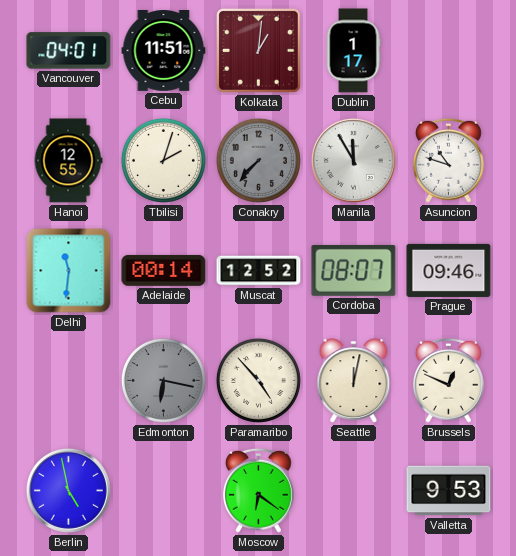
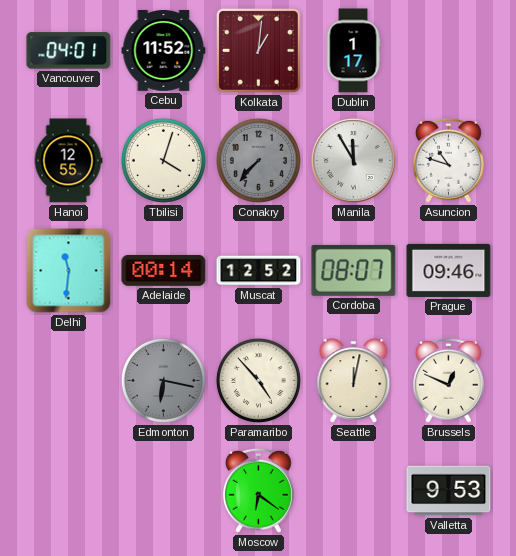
Cebu: 11:51 -> 11:52
Tbilisi: 2:03 -> 4:03
Berlin: 4:58 -> none
